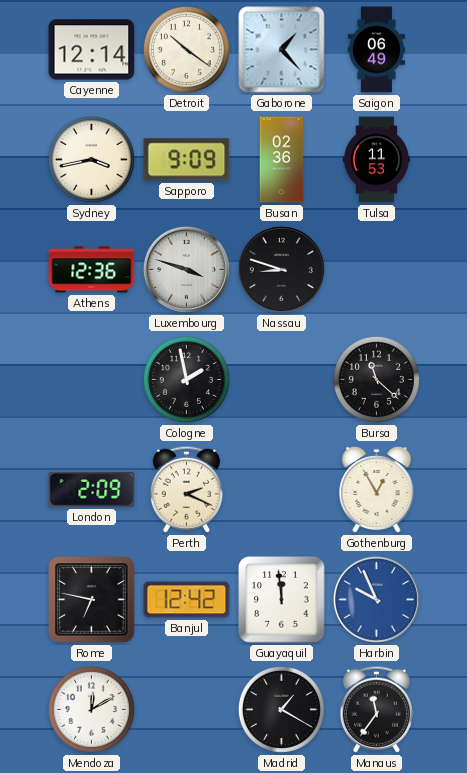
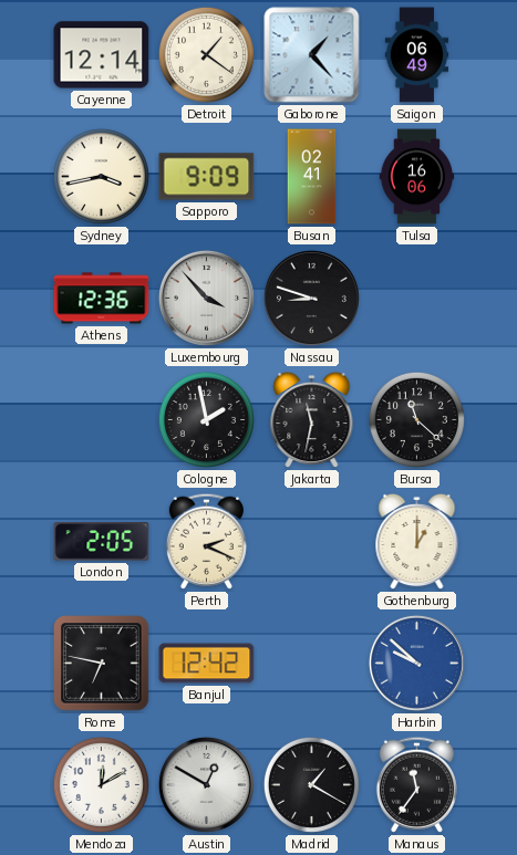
Detroit: 10:21 -> 1:21
Busan: 02:36 -> 02:41
Tulsa: 11:53 -> 16:06
Luxembourg: 3:48 -> 3:53
Jakarta: none -> 11:32
London: 2:09 -> 2:05
Gothenburg: 12:55 -> 1:00
Guayaquil: 11:59 -> none
Harbin: 9:56 -> 9:52
Austin: none -> 12:50
